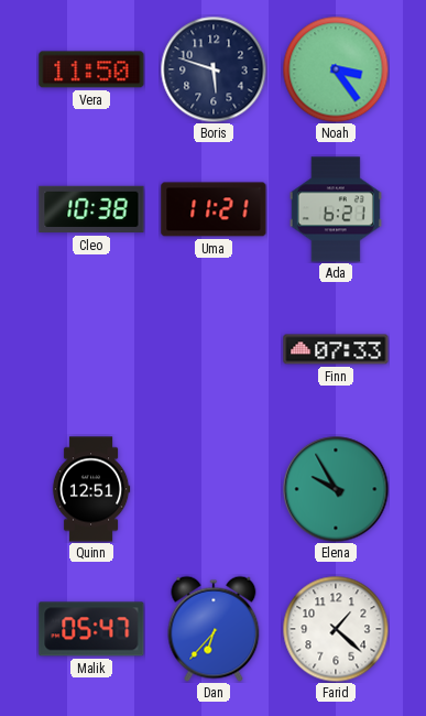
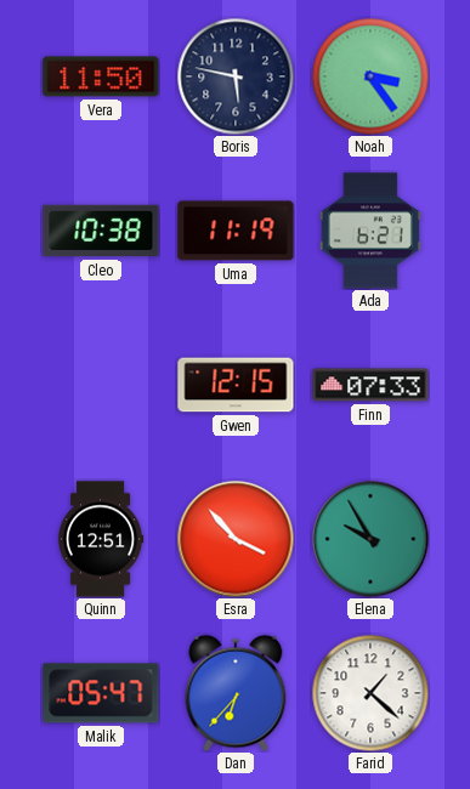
Boris: 5:48 -> 5:47
Uma: 11:21 -> 11:19
Gwen: none -> 12:15
Esra: none -> 3:53
